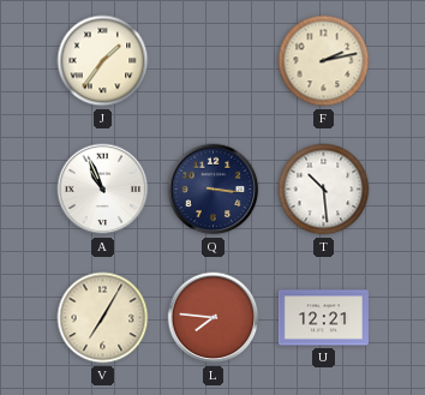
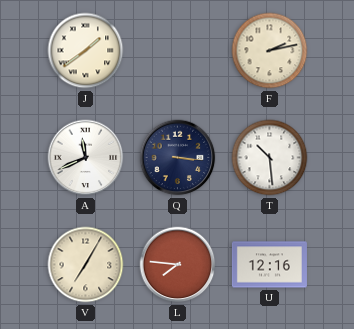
J: 1:36 -> 1:39
A: 10:56 -> 11:41
U: 12:21 -> 12:16
